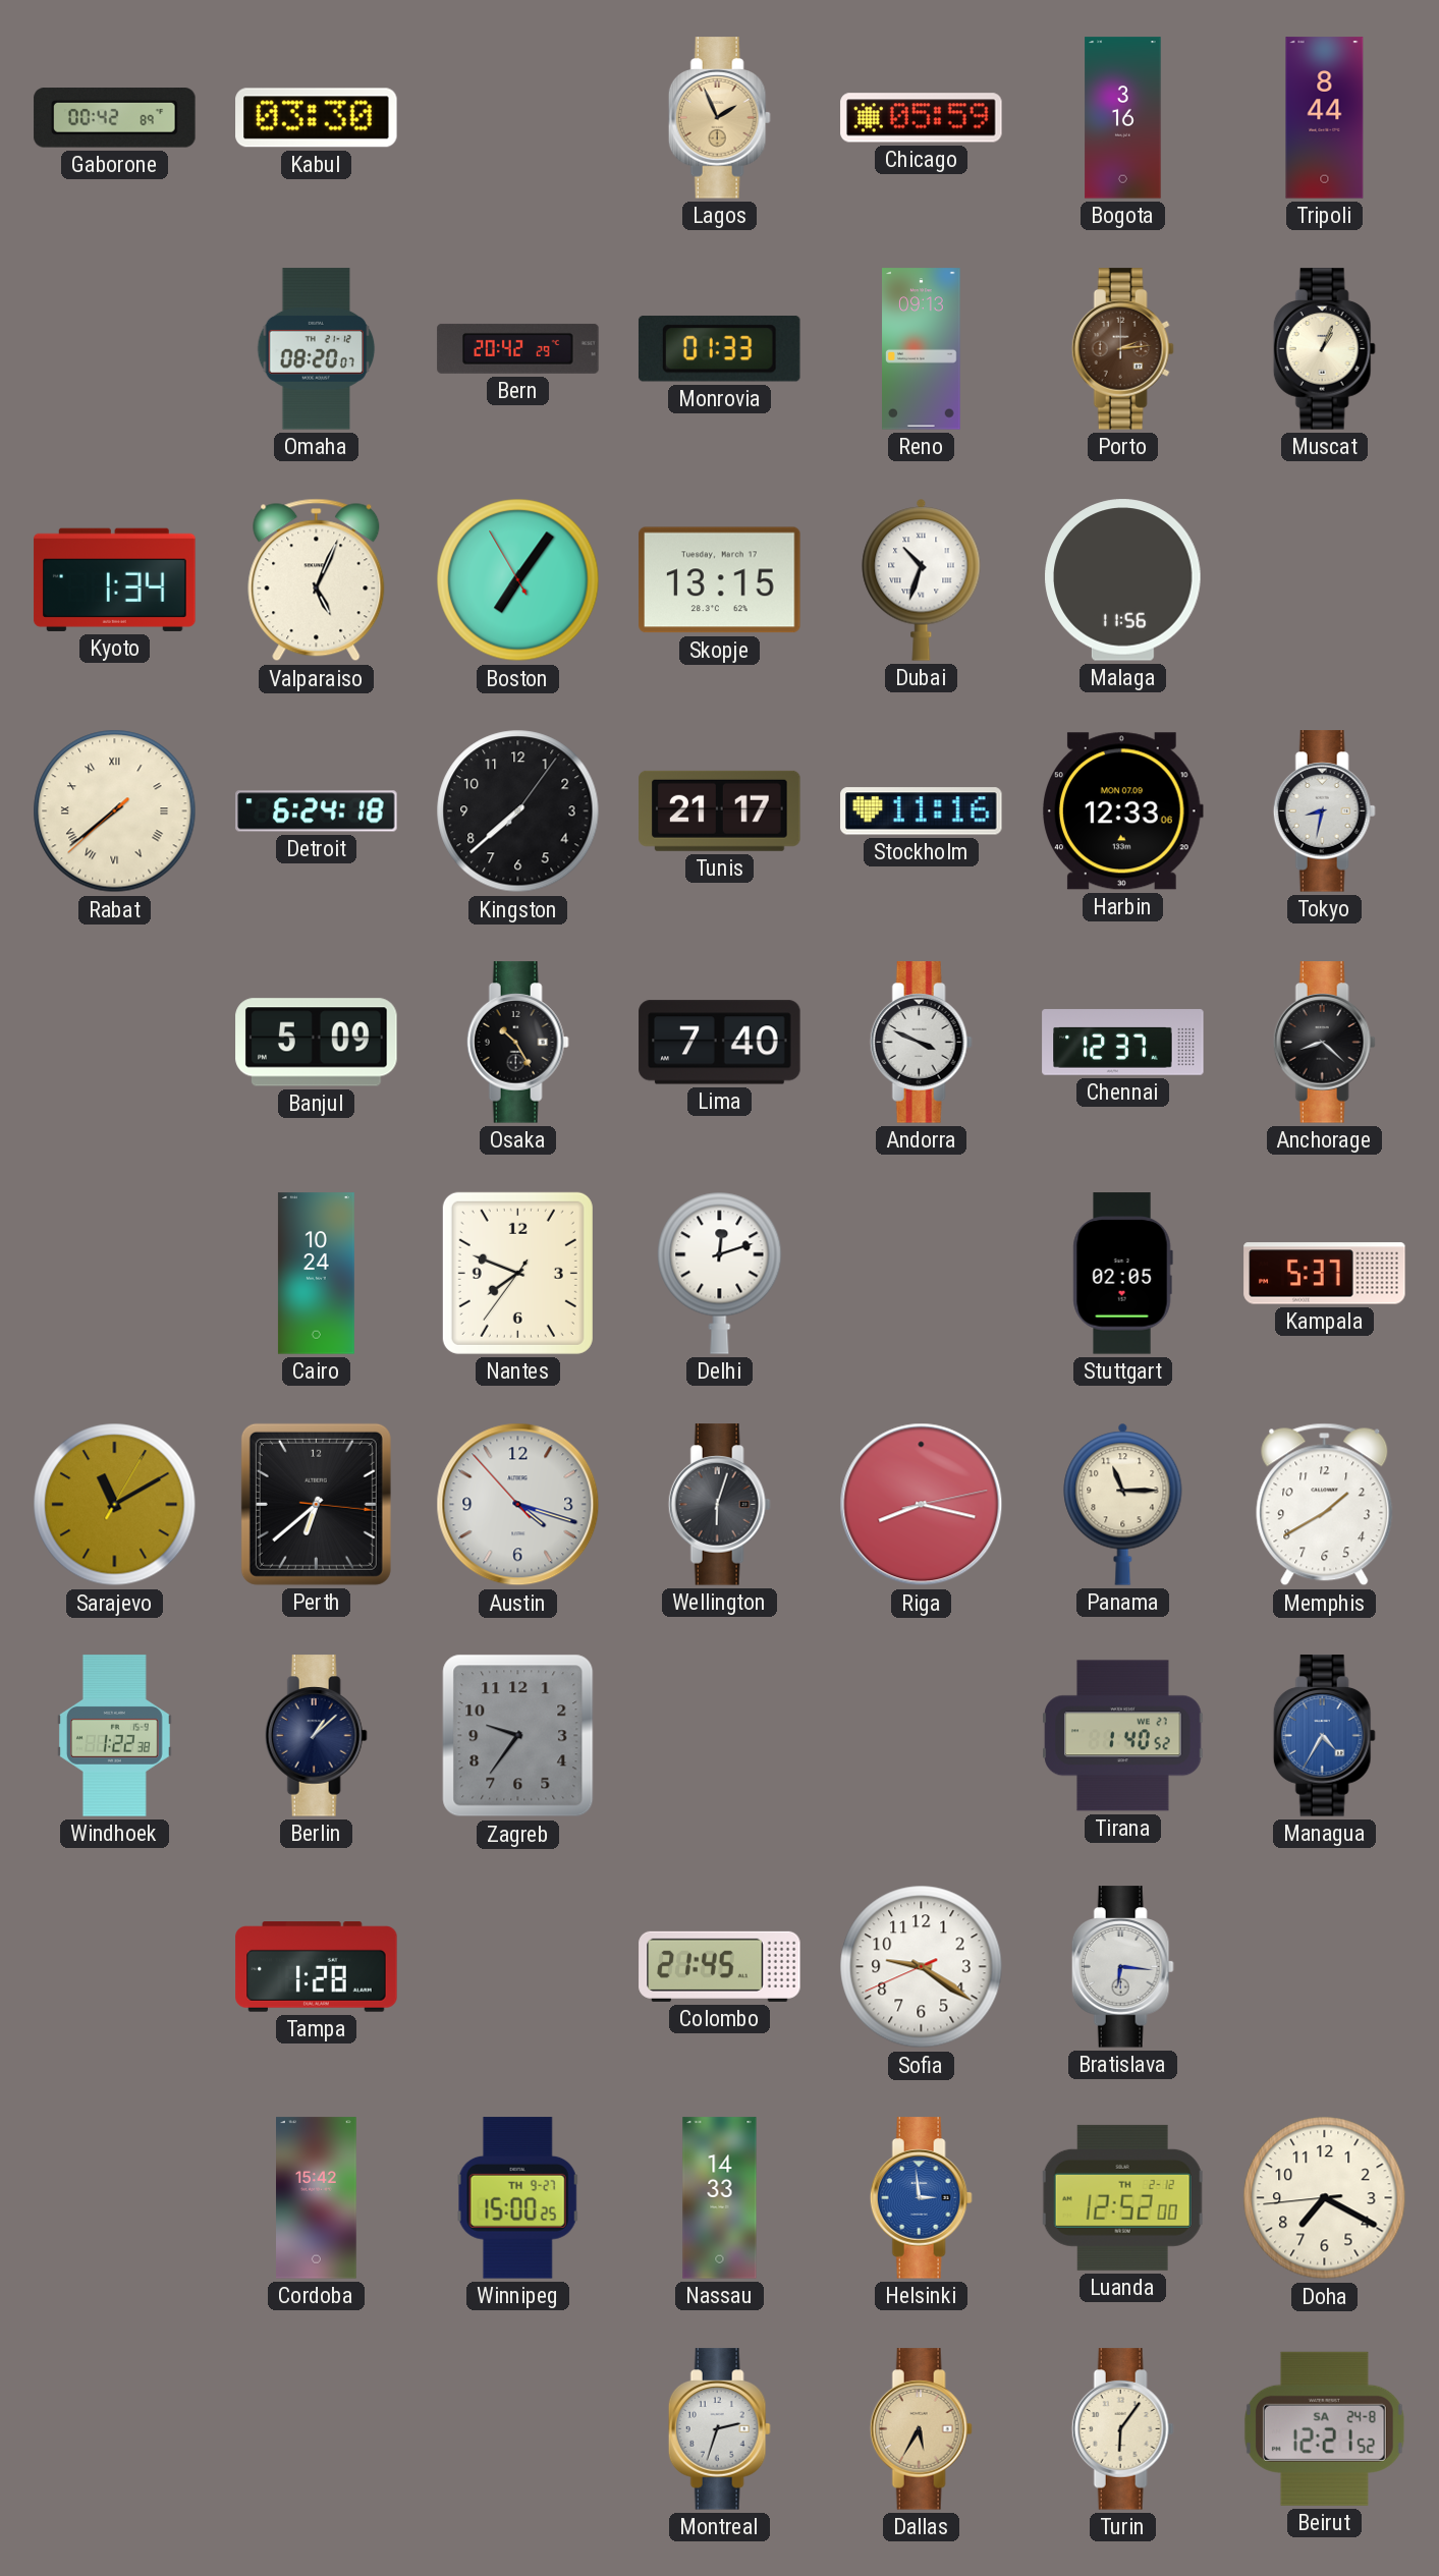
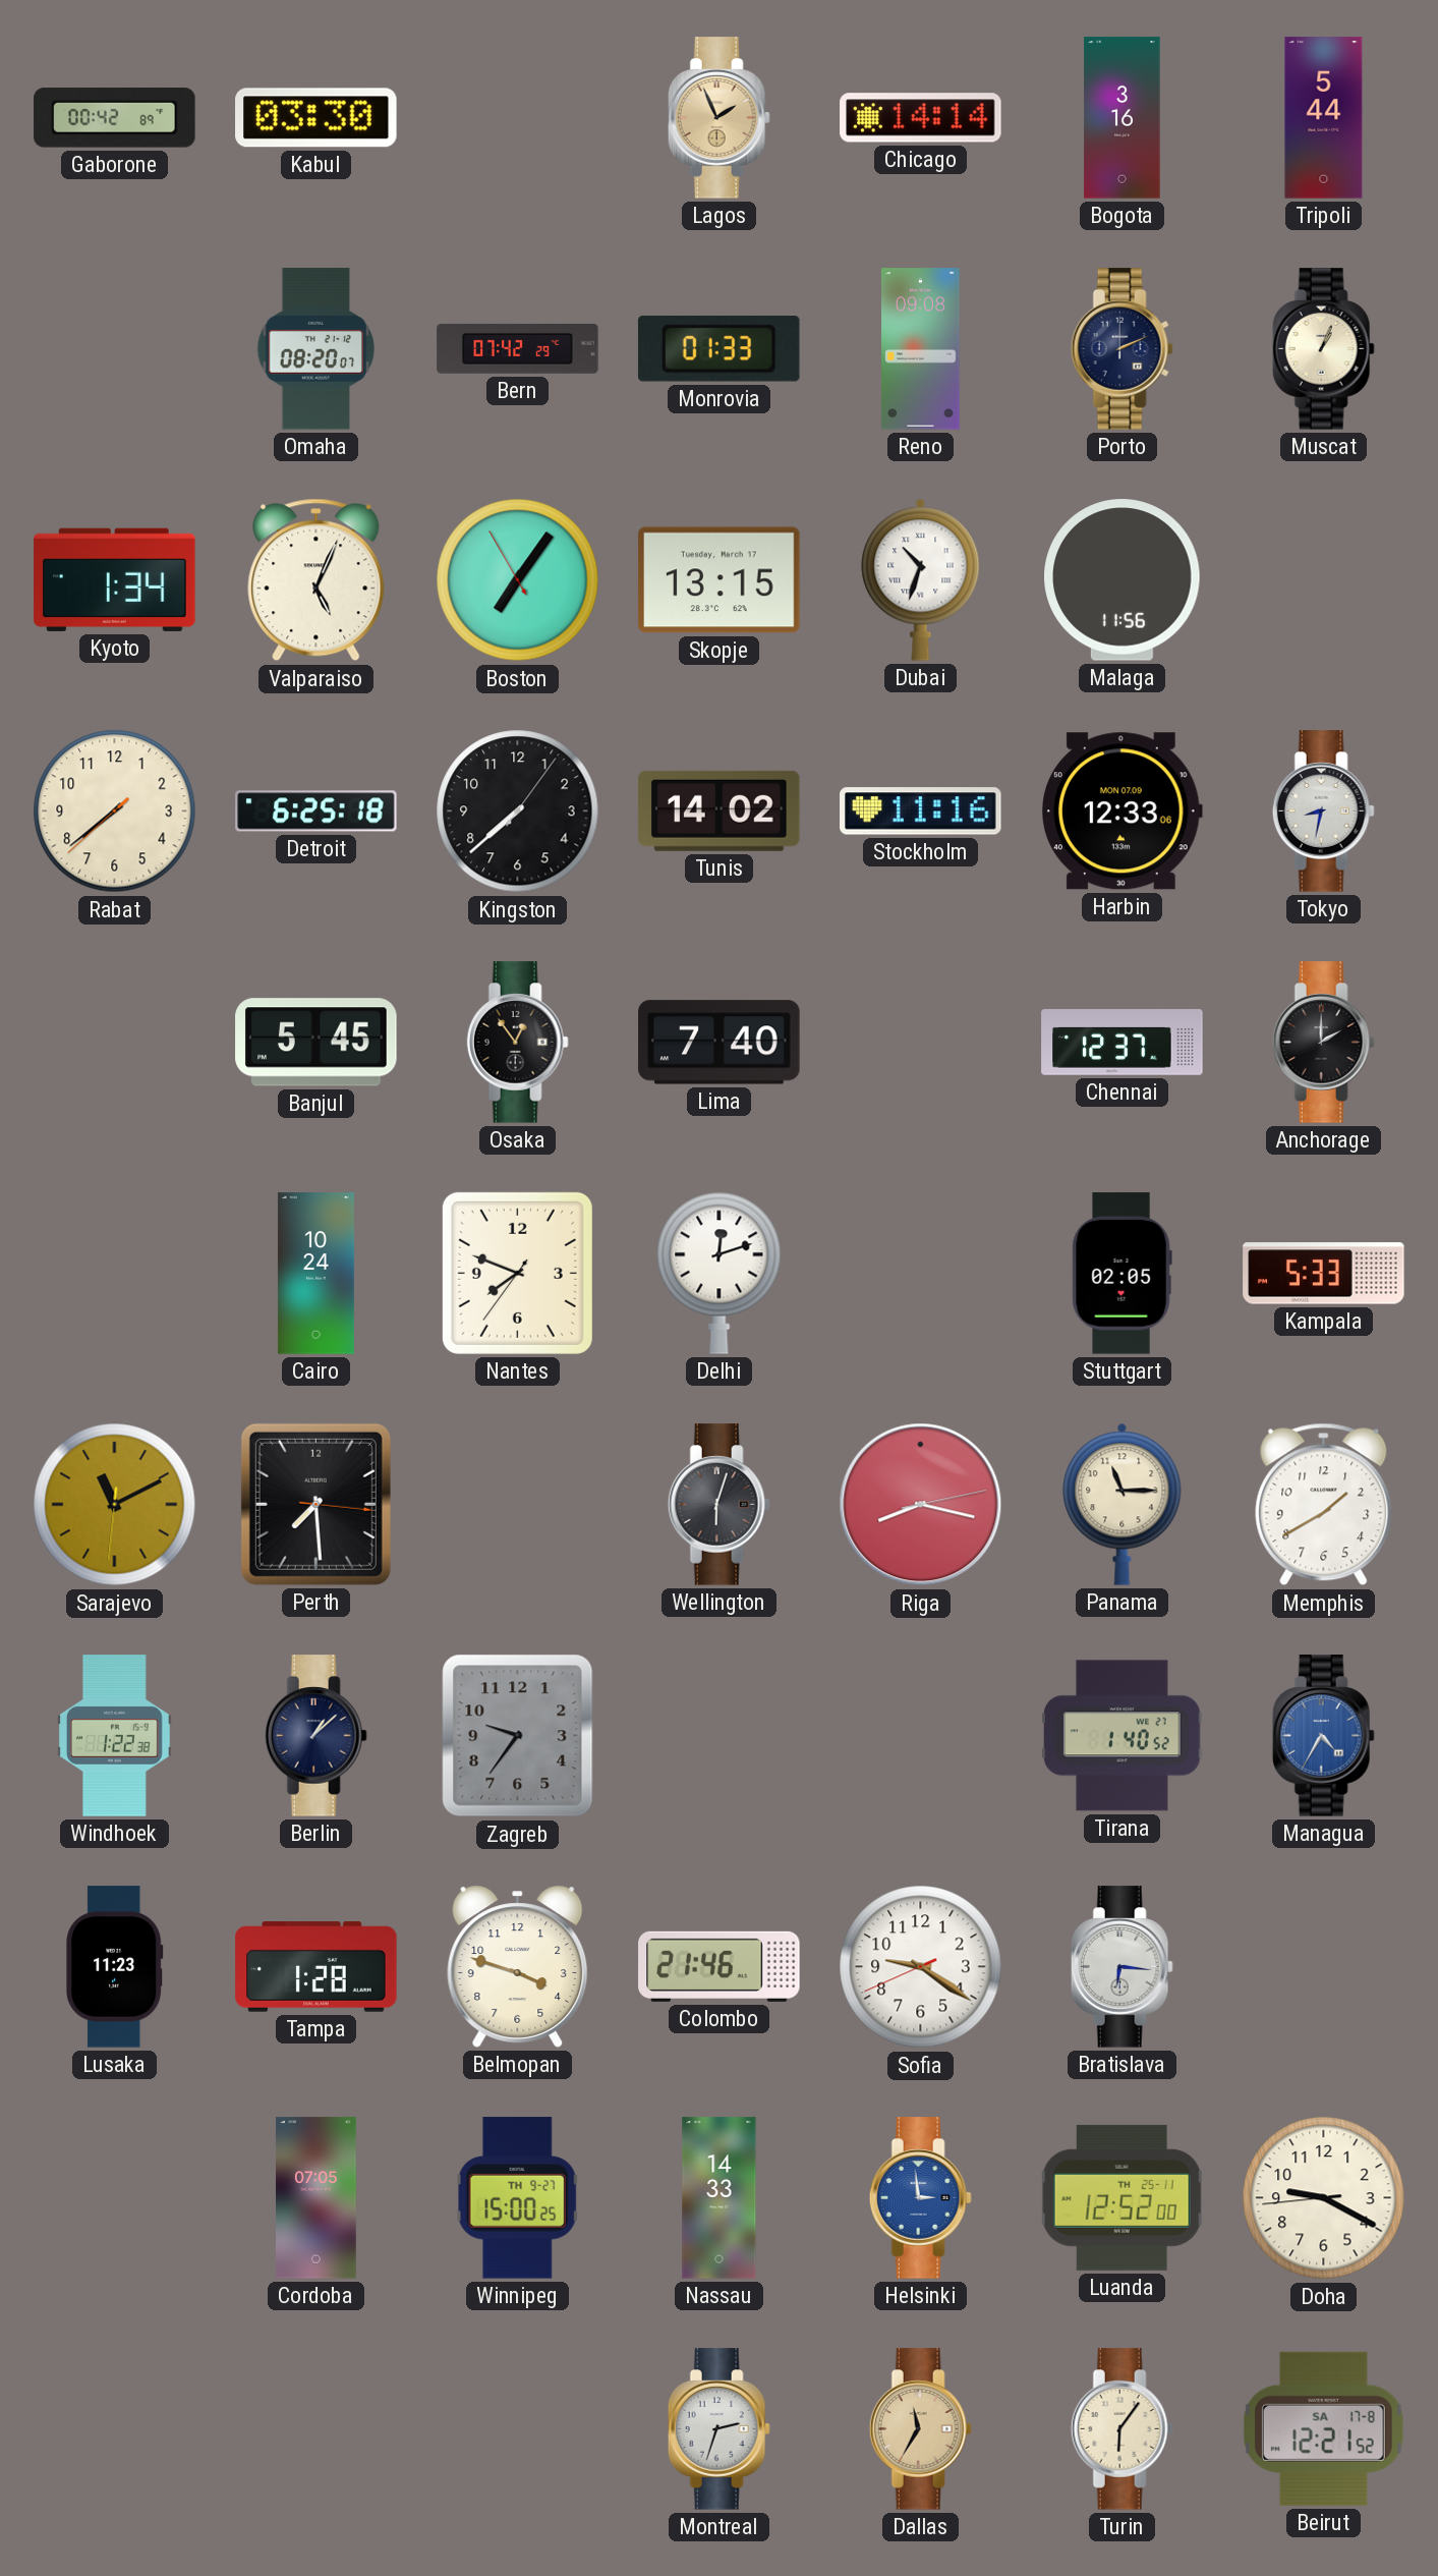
Chicago: 05:59 -> 14:14
Tripoli: 8:44 -> 5:44
Bern: 20:42 -> 07:42
Reno: 09:13 -> 09:08
Porto: 2:14 -> 2:11
Porto dial: brown -> navy
Rabat numerals: Roman -> Arabic
Detroit: 6:24 -> 6:25
Tunis: 21:17 -> 14:02
Banjul: 5:09 -> 5:45
Osaka: 10:25 -> 12:54
Andorra: 3:49 -> none
Anchorage: 8:22 -> 2:00
Kampala: 5:37 -> 5:33
Sarajevo: 11:10:05 -> 11:10:31
Perth: 6:38 -> 7:29
Austin: 4:17 -> none
Lusaka: none -> 11:23
Belmopan: none -> 3:48
Colombo: 21:45 -> 21:46
Cordoba: 15:42 -> 07:05
Luanda date: TH 2-12 -> TH 25-11
Doha: 7:19 -> 9:19
Dallas: 5:35 -> 11:35
Beirut date: SA 24-8 -> SA 17-8
